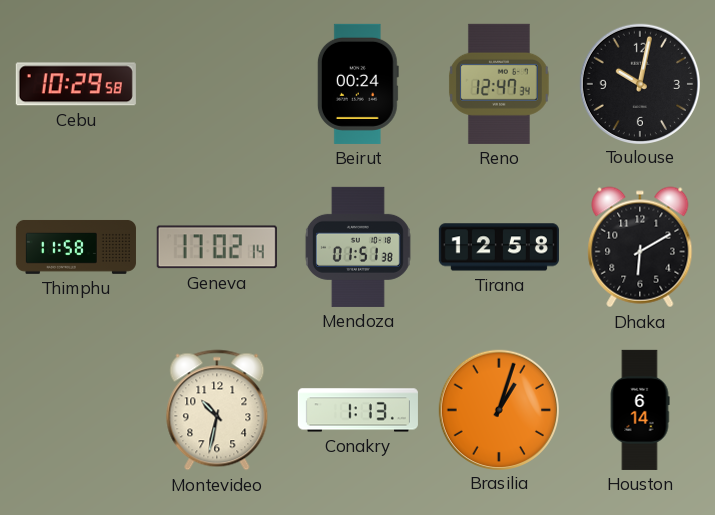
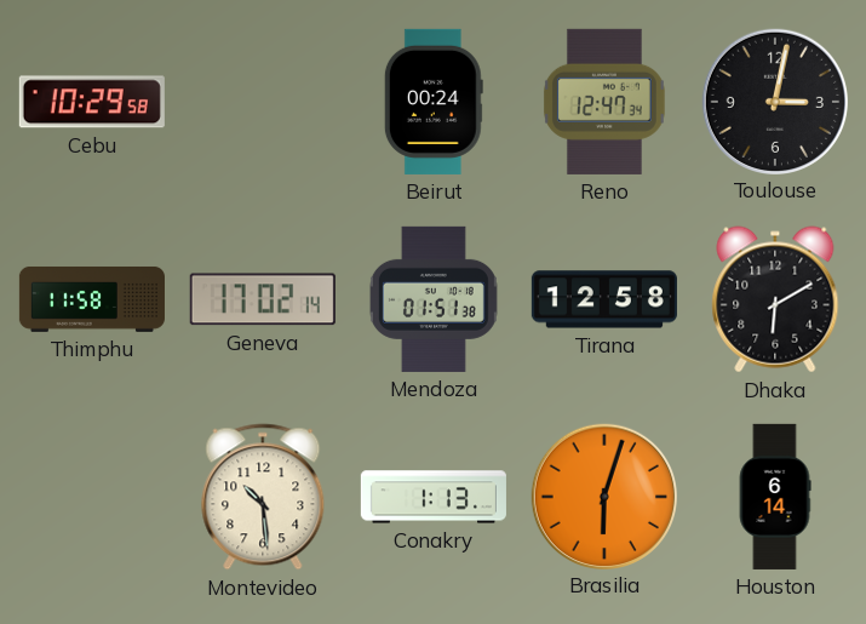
Toulouse: 10:02 -> 3:02
Montevideo: 10:32 -> 10:29
Brasilia: 1:03 -> 6:03
